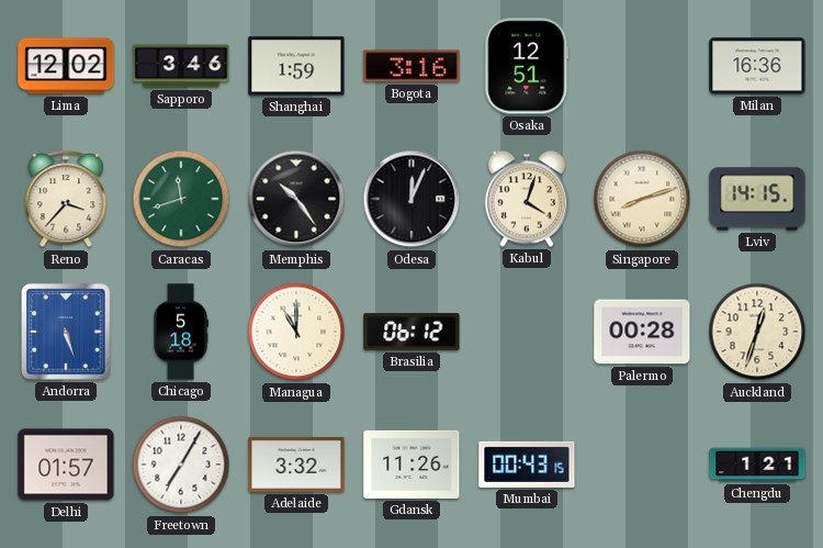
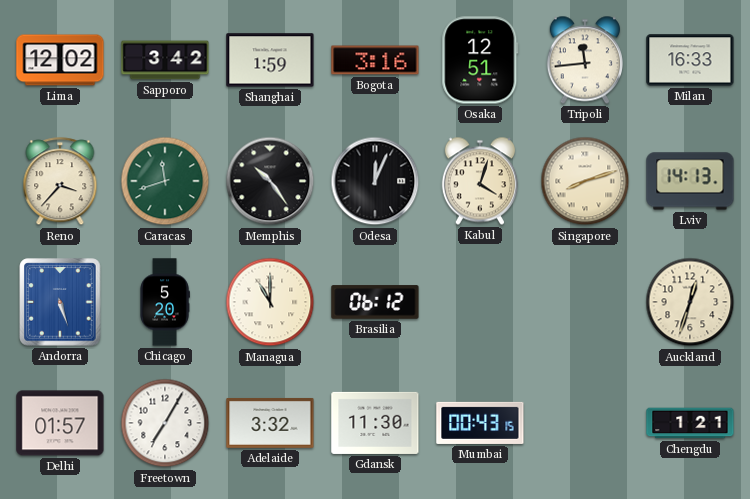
Sapporo: 3:46 -> 3:42
Tripoli: none -> 11:44
Milan: 16:36 -> 16:33
Lviv: 14:15 -> 14:13
Chicago: 5:18 -> 5:20
Palermo: 00:28 -> none
Gdansk: 11:26 -> 11:30
